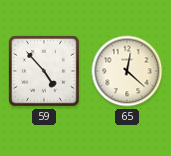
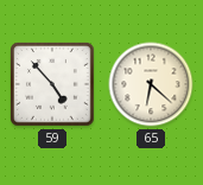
65: 12:22 -> 6:22
